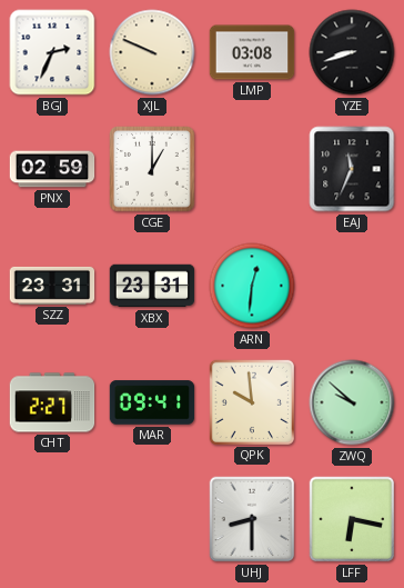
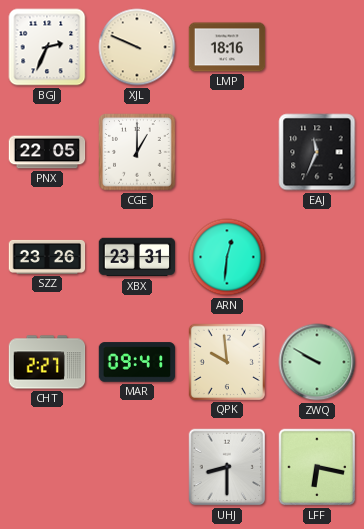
LMP: 03:08 -> 18:16
YZE: 8:42 -> none
PNX: 02:59 -> 22:05
SZZ: 23:31 -> 23:26
ZWQ: 9:52 -> 9:50
